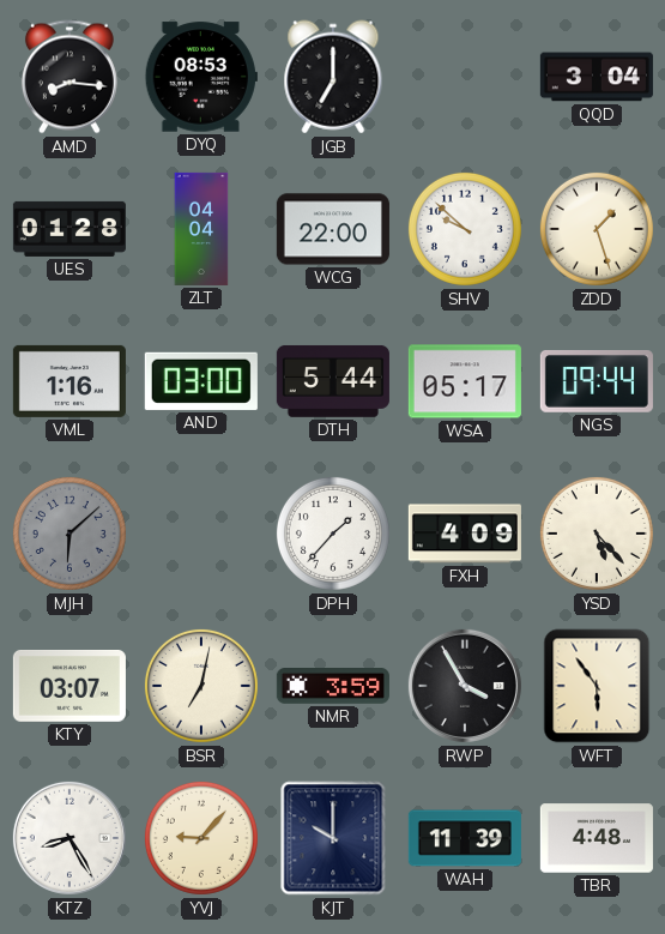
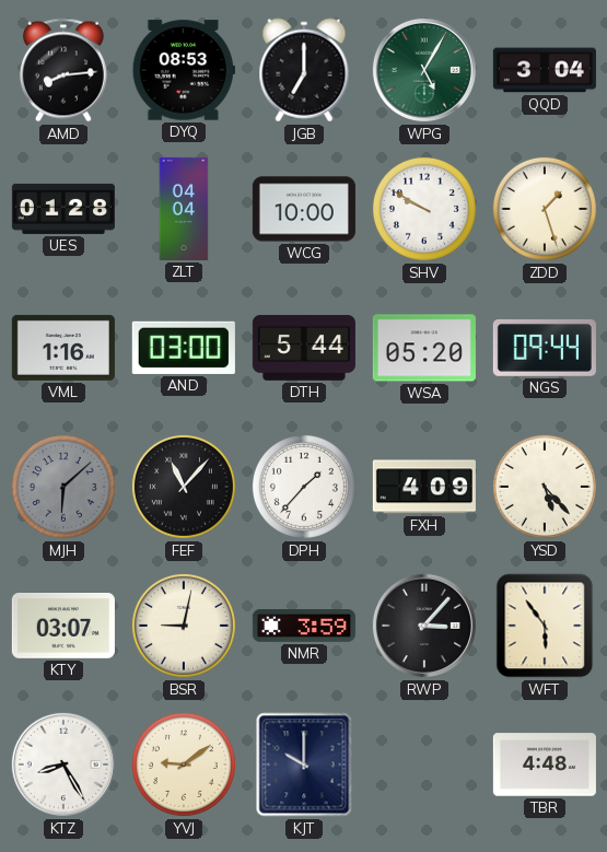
AMD: 8:16 -> 8:14
WPG: none -> 5:05
WCG: 22:00 -> 10:00
SHV: 9:52 -> 9:50
WSA: 05:17 -> 05:20
FEF: none -> 11:07
BSR: 7:02 -> 9:02
RWP: 3:55 -> 3:07
YVJ: 9:07 -> 9:09
WAH: 11:39 -> none
